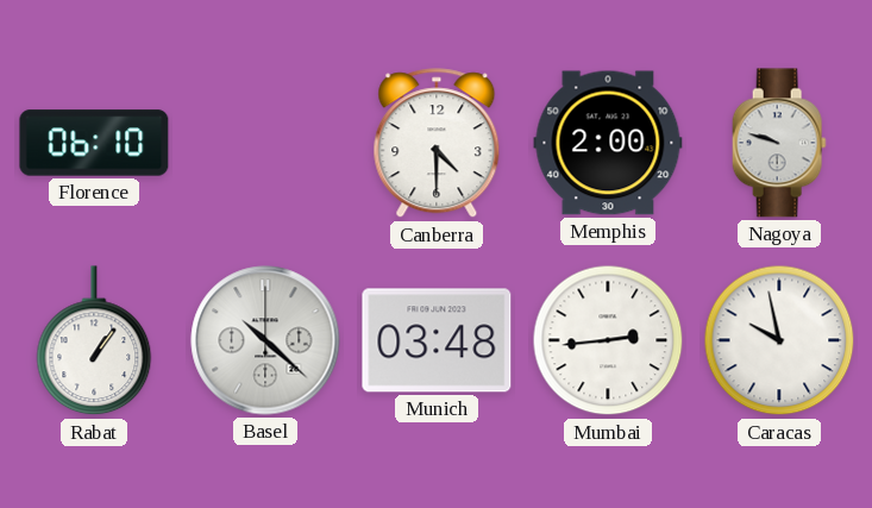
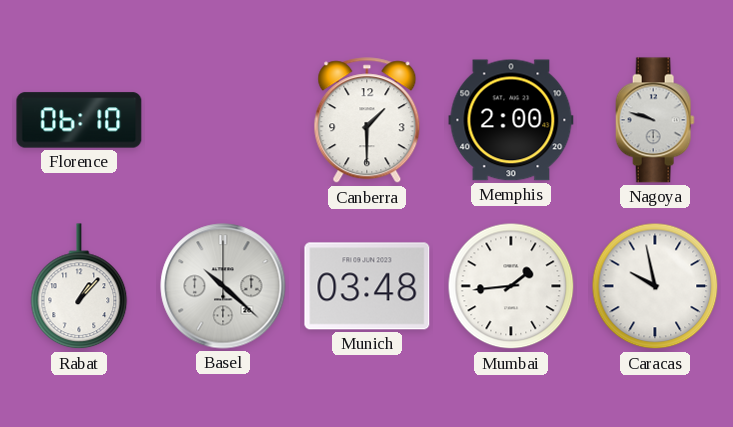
Canberra: 4:30 -> 1:30
Rabat: 1:06 -> 1:07
Mumbai: 2:44 -> 1:44
